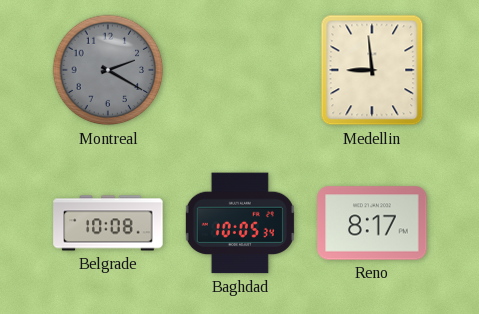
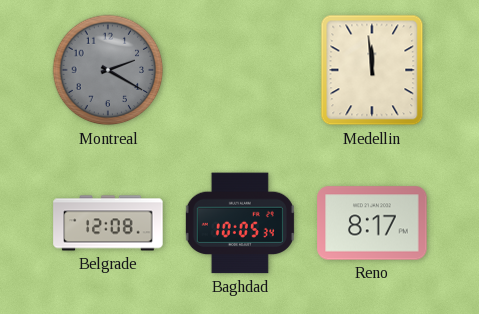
Medellin: 8:59 -> 11:59
Belgrade: 10:08 -> 12:08
